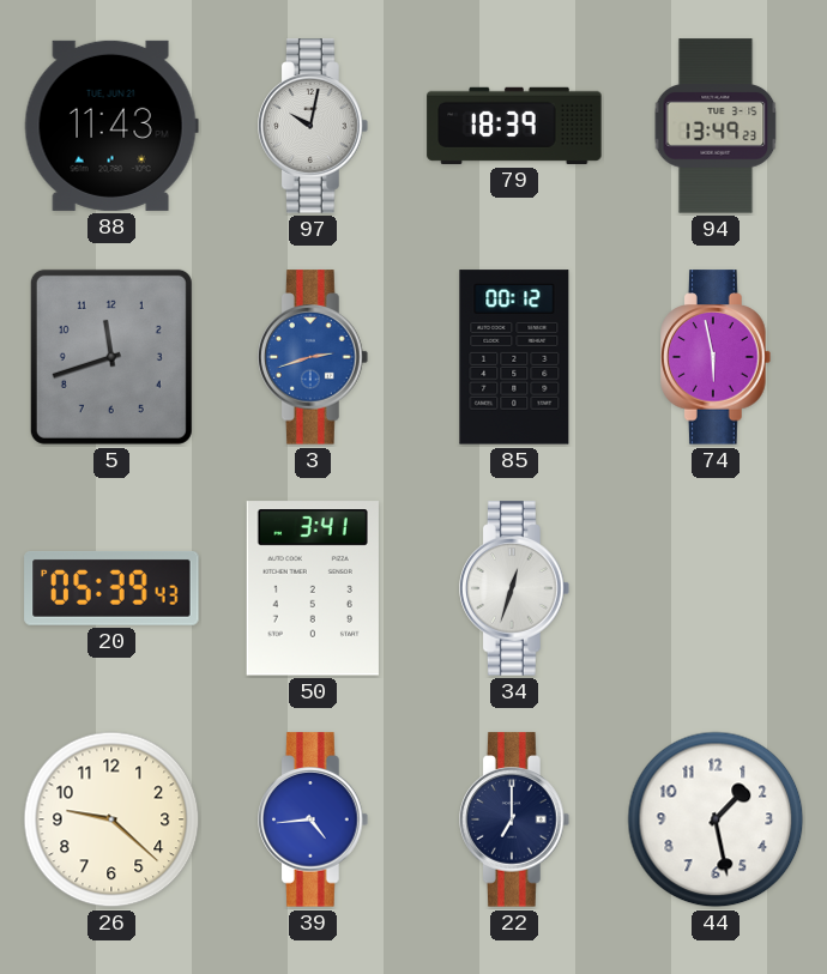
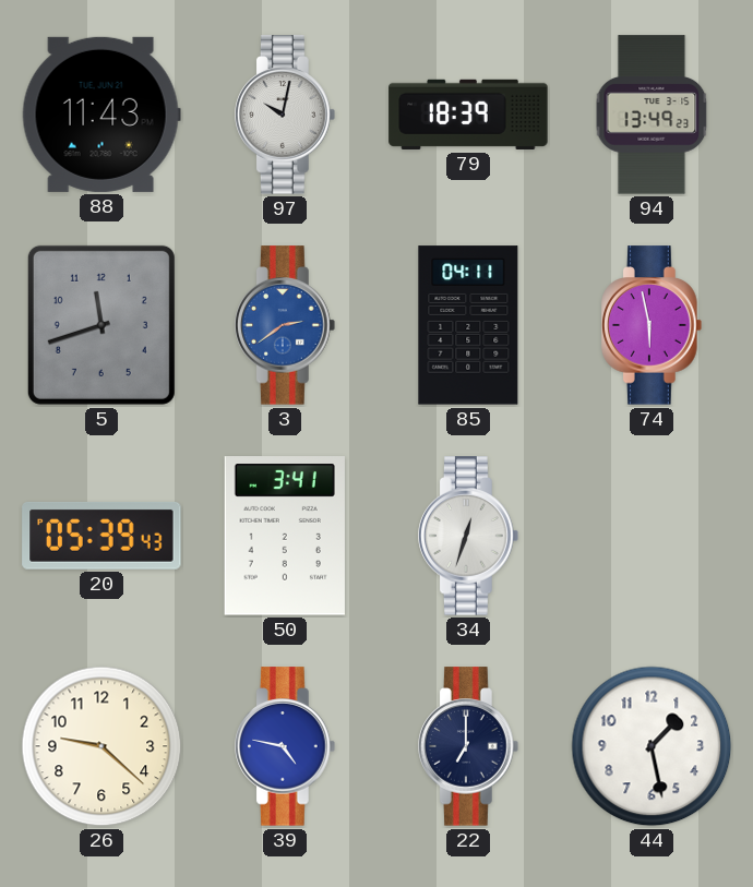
3: 2:42 -> 2:39
85: 00:12 -> 04:11
39: 4:44 -> 4:47
